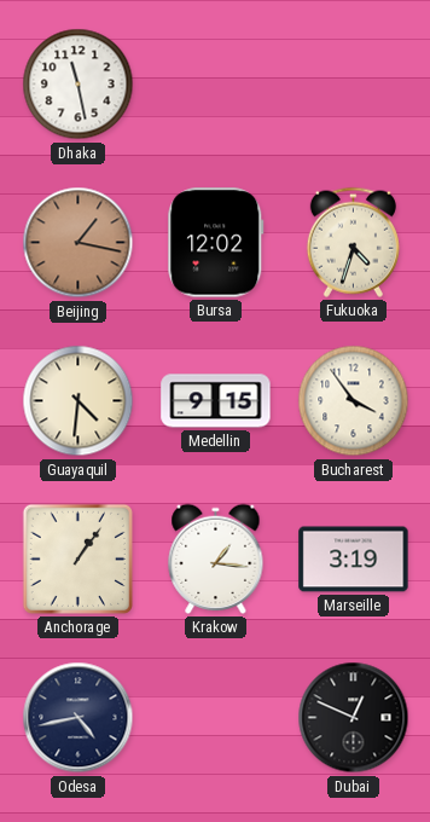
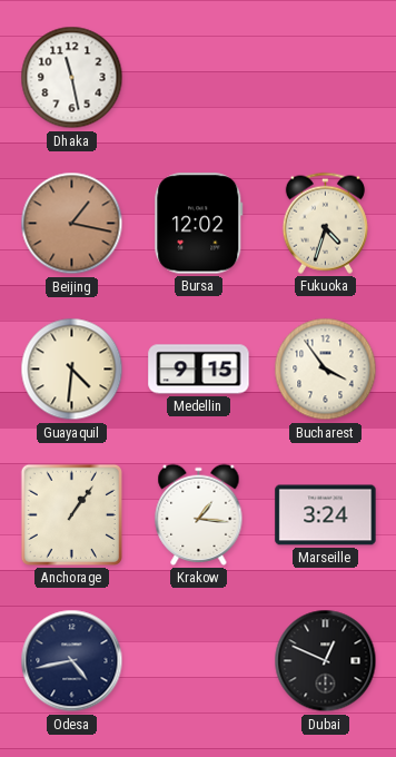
Marseille: 3:19 -> 3:24
